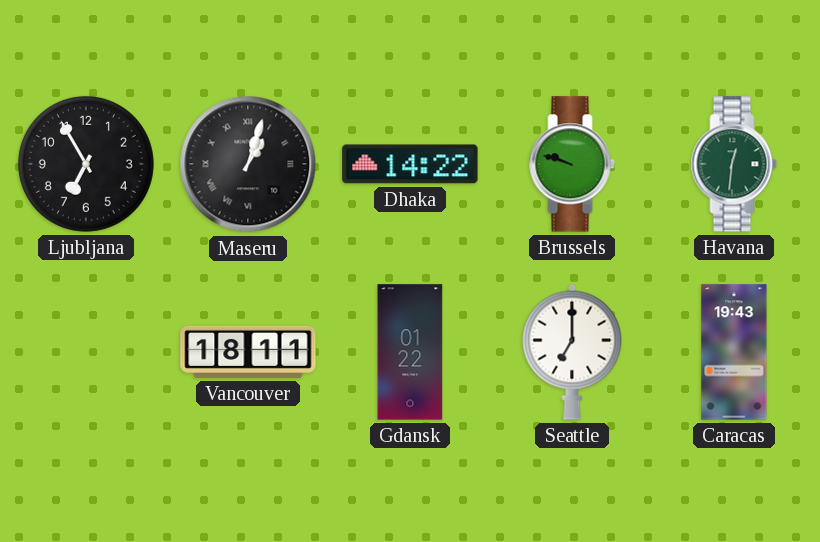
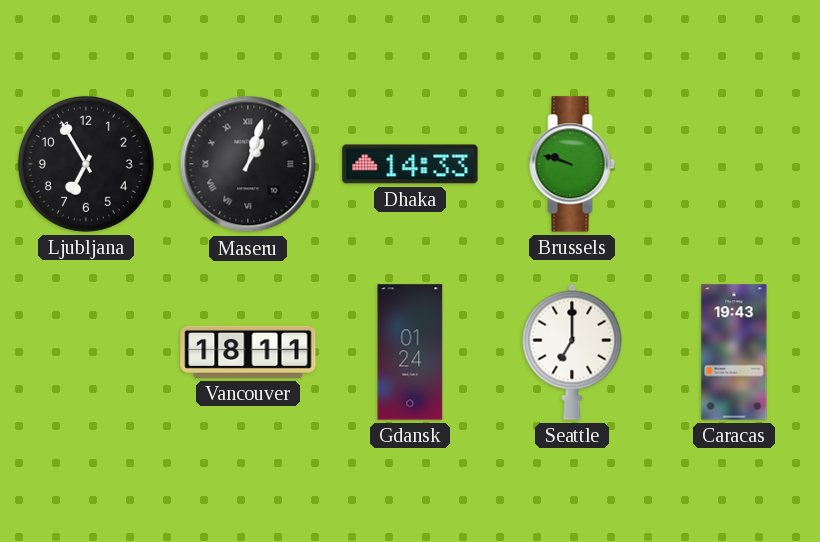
Dhaka: 14:22 -> 14:33
Havana: 12:31 -> none
Gdansk: 01:22 -> 01:24
